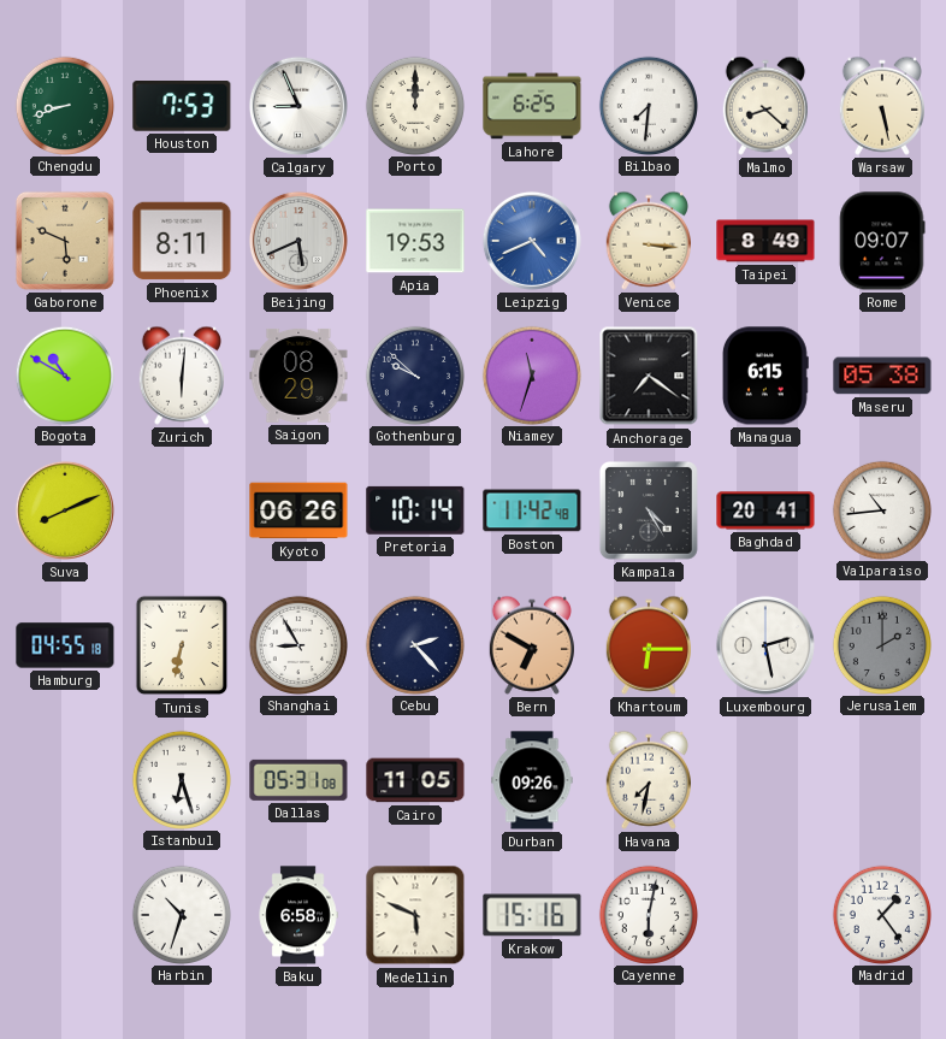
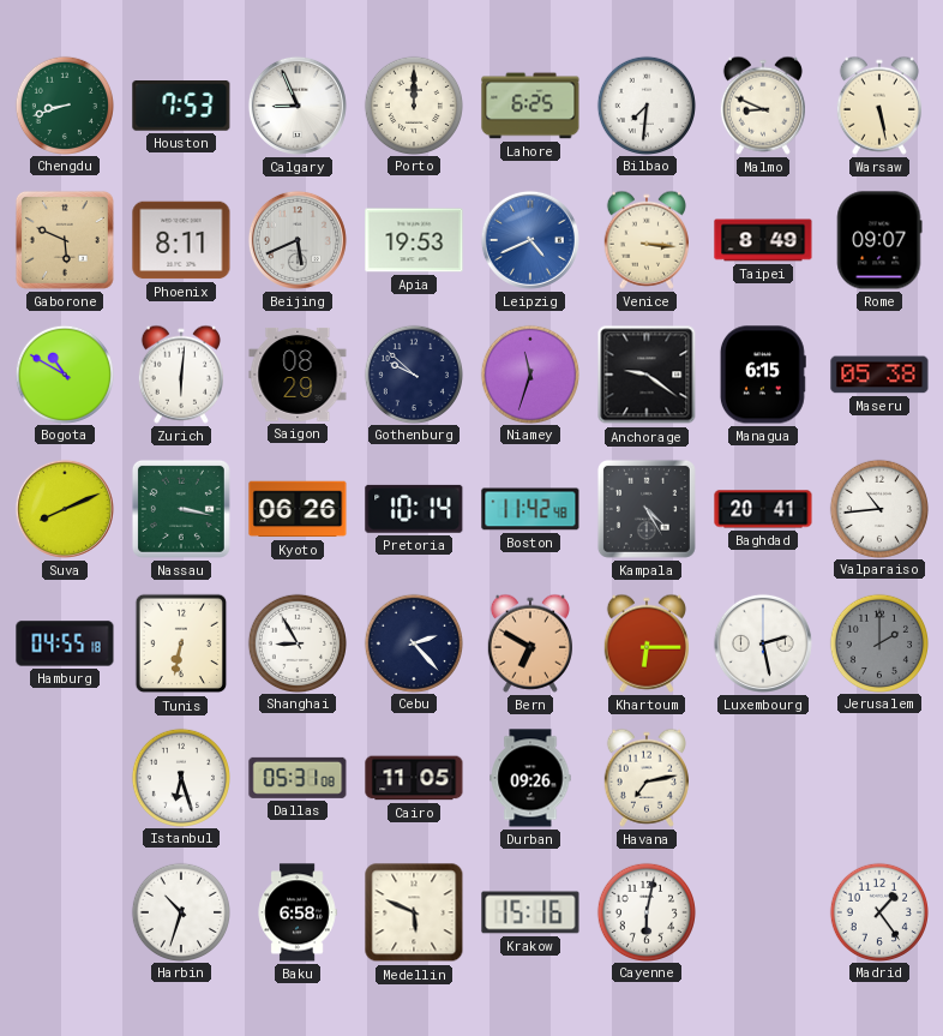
Malmo: 8:22 -> 8:49
Anchorage: 7:21 -> 9:21
Nassau: none -> 3:17
Havana: 7:32 -> 7:13
